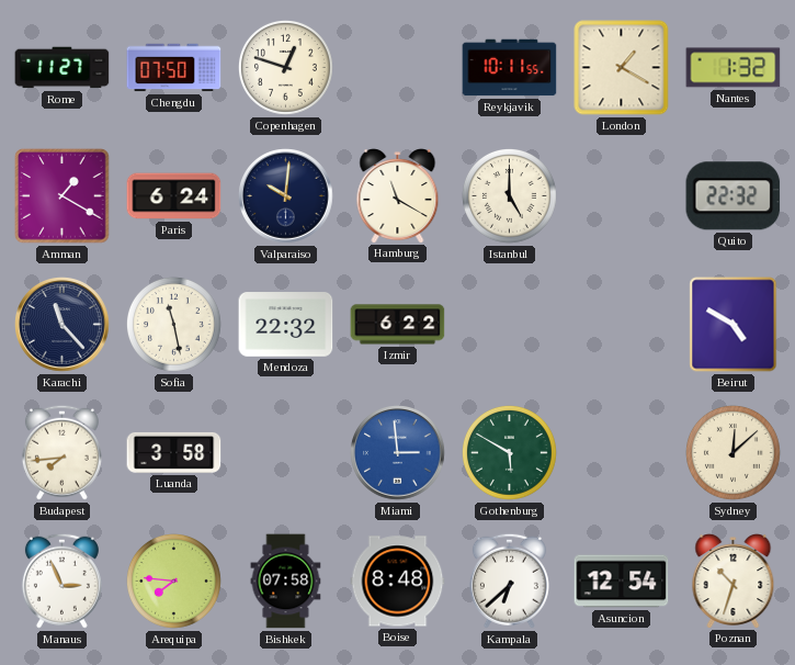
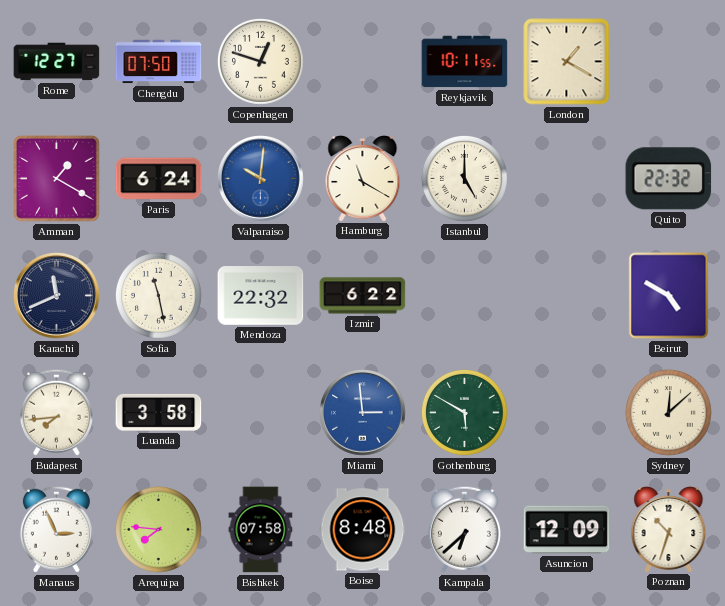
Rome: 11:27 -> 12:27
Nantes: 1:32 -> none
Valparaiso dial: navy -> blue
Karachi: 11:23 -> 11:41
Asuncion: 12:54 -> 12:09
